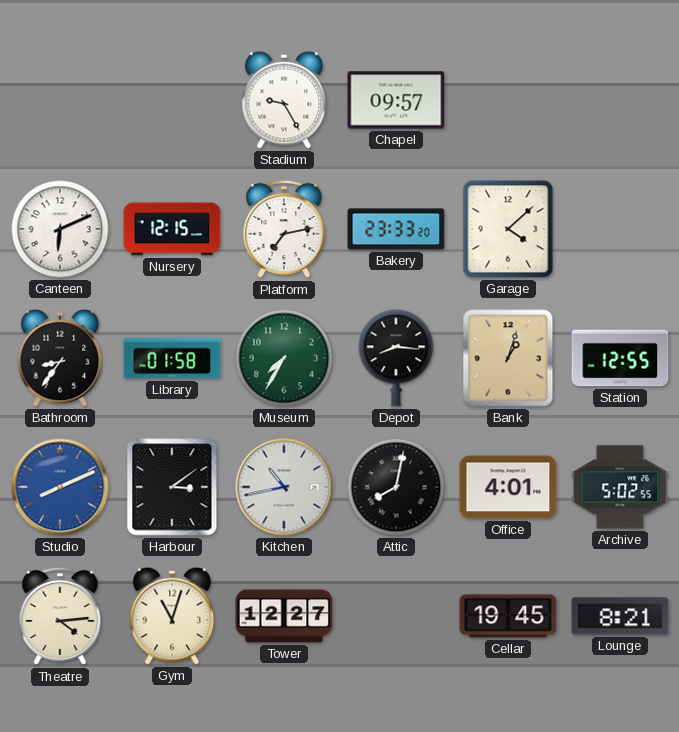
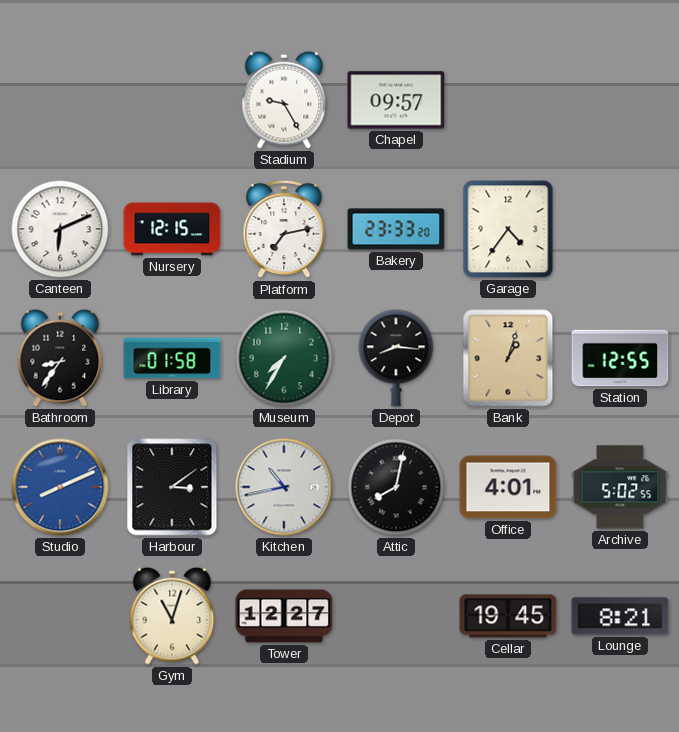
Garage: 4:08 -> 4:36
Theatre: 4:14 -> none
